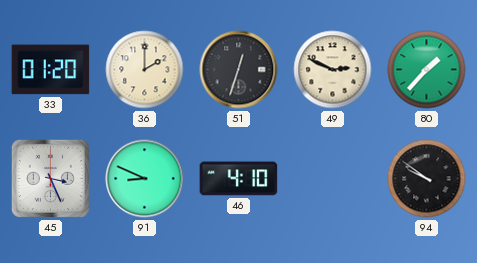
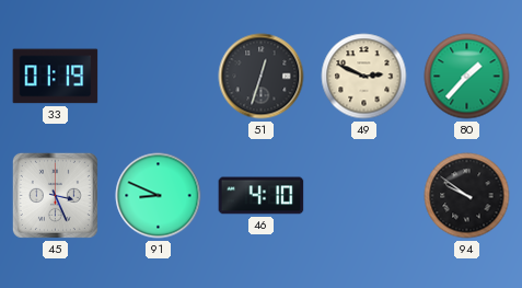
33: 01:20 -> 01:19
36: 2:00 -> none
